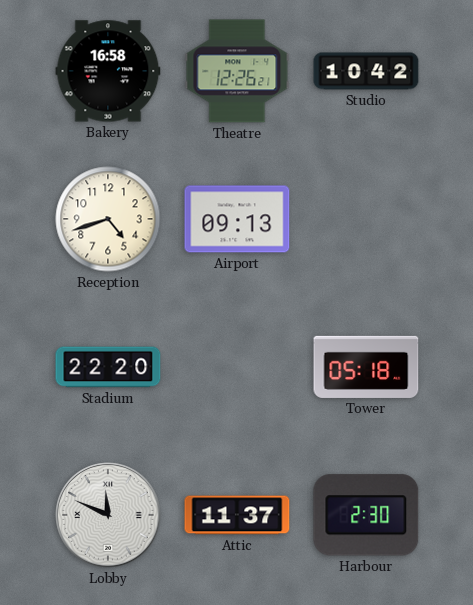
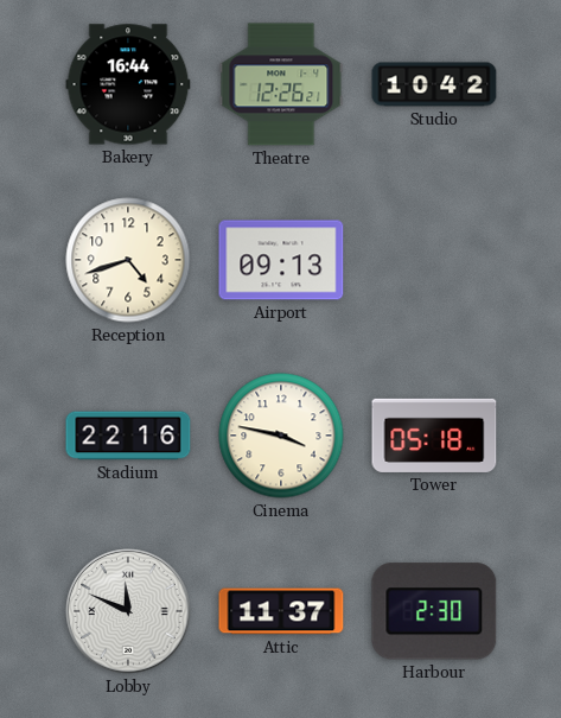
Bakery: 16:58 -> 16:44
Stadium: 22:20 -> 22:16
Cinema: none -> 3:47
